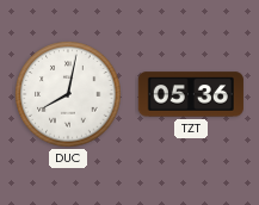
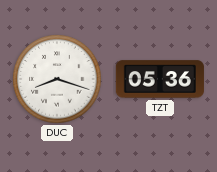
DUC: 8:02 -> 8:18
